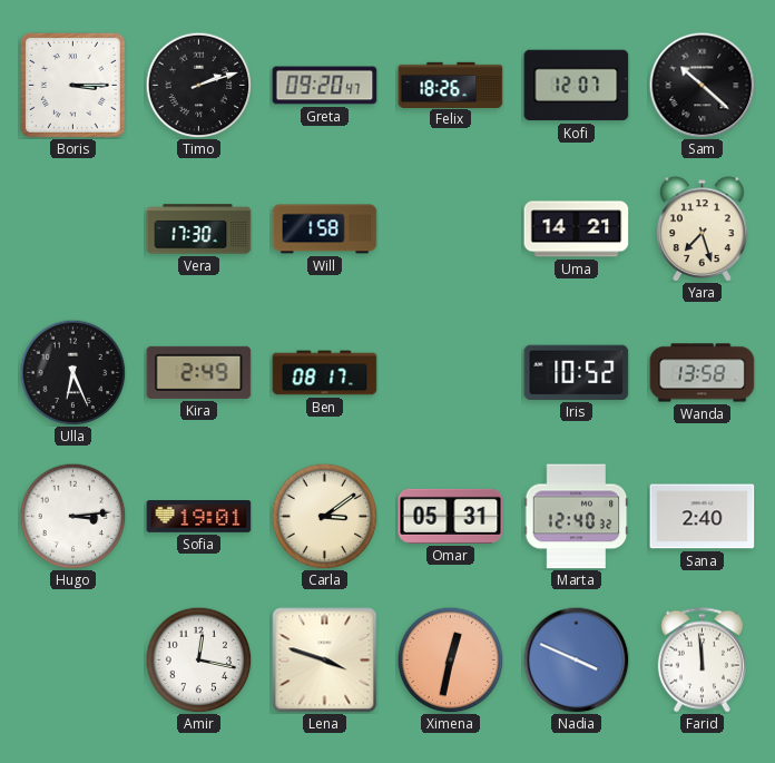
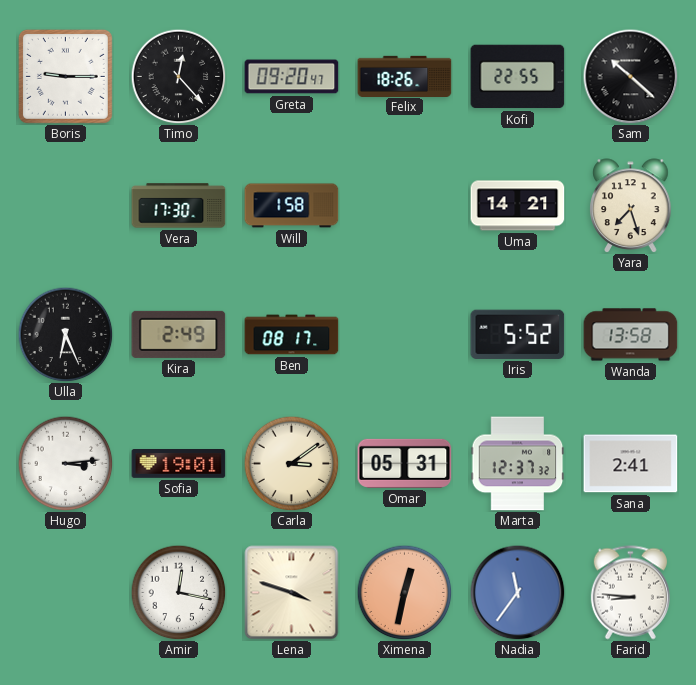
Boris: 3:15 -> 9:15
Timo: 2:12 -> 12:23
Kofi: 12:07 -> 22:55
Iris: 10:52 -> 5:52
Marta: 12:40 -> 12:37
Sana: 2:40 -> 2:41
Nadia: 3:49 -> 11:36
Farid: 11:59 -> 8:46
